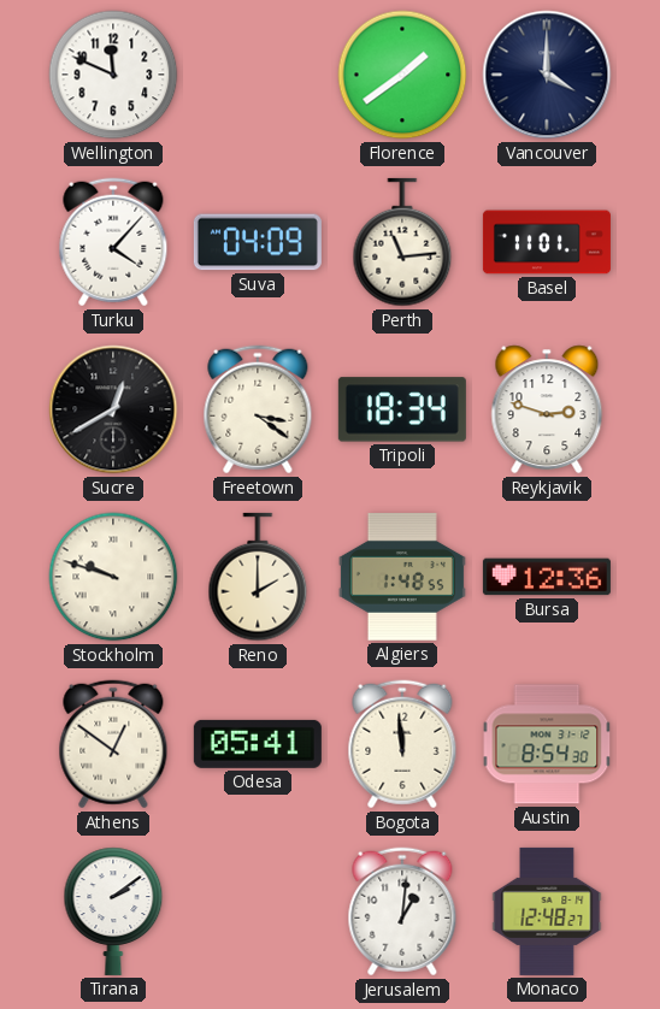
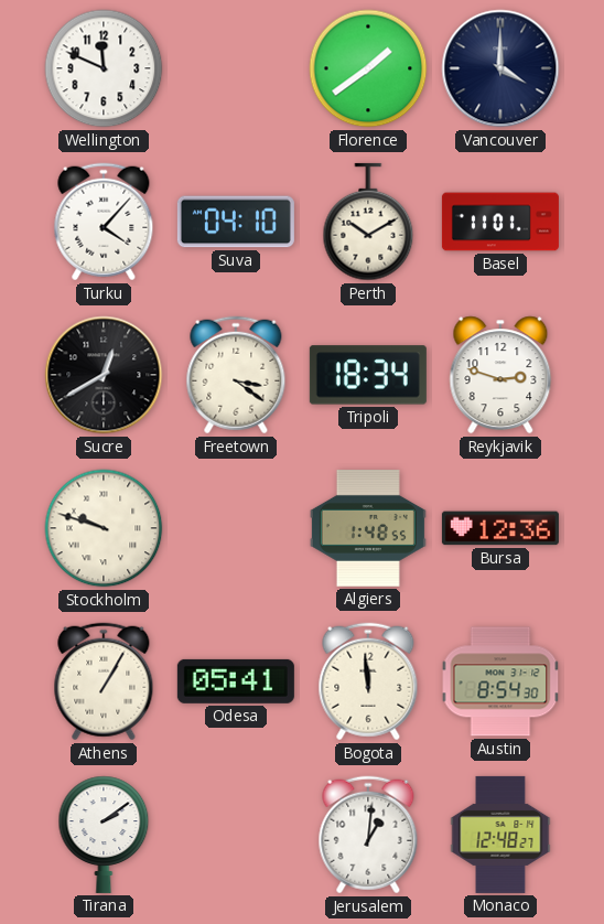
Suva: 04:09 -> 04:10
Perth: 11:14 -> 10:10
Reno: 2:00 -> none
Athens: 12:51 -> 1:05
